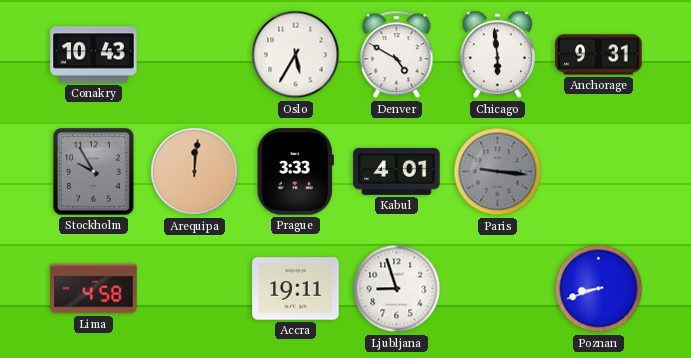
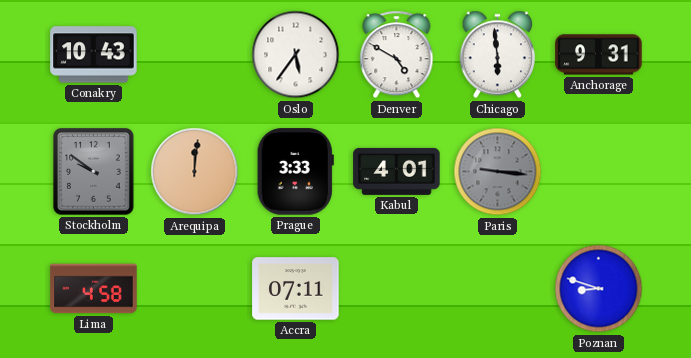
Oslo: 5:35 -> 5:36
Stockholm: 9:55 -> 9:51
Accra: 19:11 -> 07:11
Ljubljana: 8:57 -> none
Poznan: 8:42 -> 8:48
